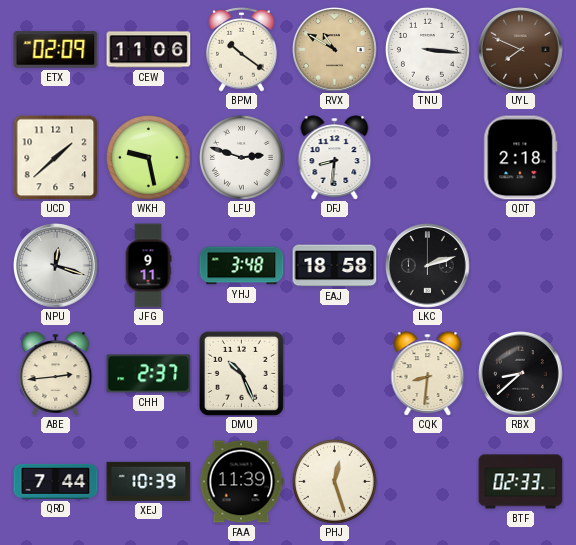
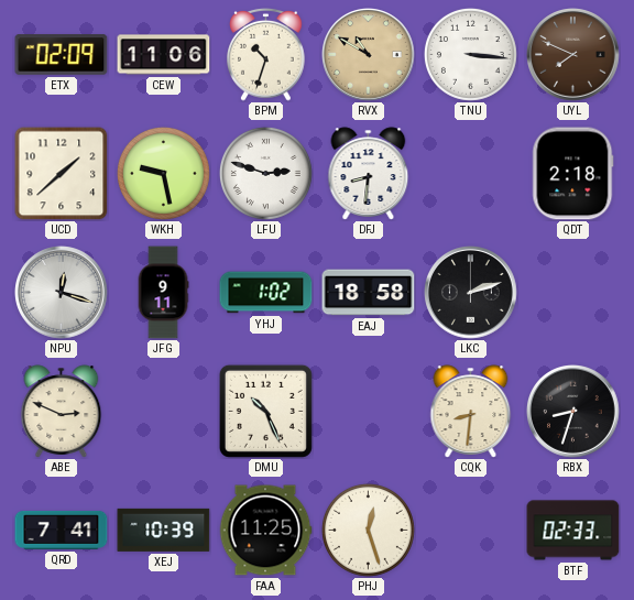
BPM: 10:21 -> 10:33
YHJ: 3:48 -> 1:02
ABE: 2:44 -> 2:49
CHH: 2:37 -> none
RBX: 8:38 -> 8:33
QRD: 7:44 -> 7:41
FAA: 11:39 -> 11:25
